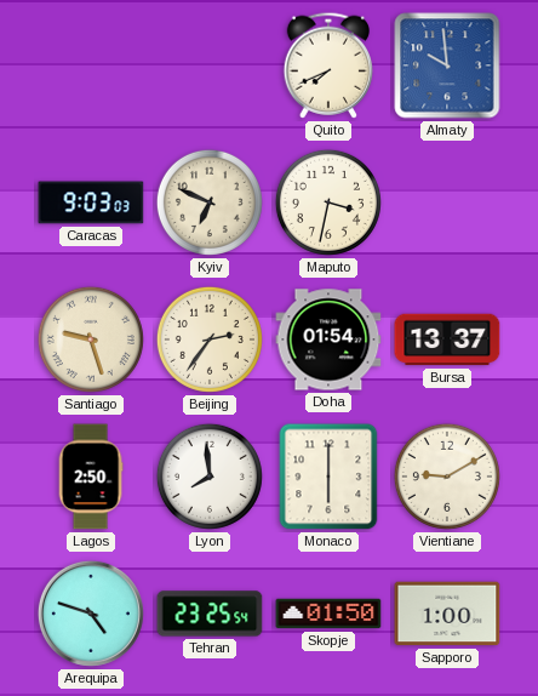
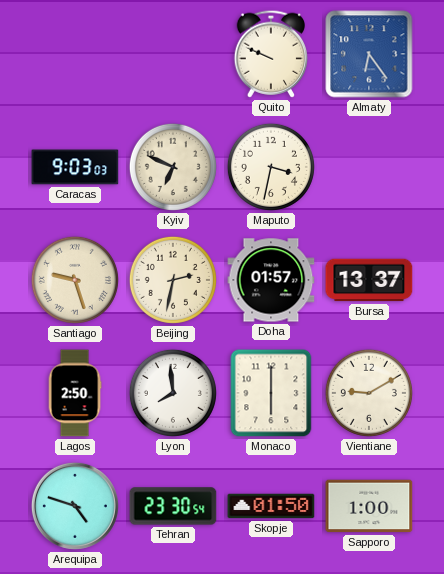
Quito: 7:41 -> 9:49
Almaty: 9:59 -> 6:24
Beijing: 2:36 -> 2:32
Doha: 01:54 -> 01:57
Tehran: 23:25 -> 23:30
